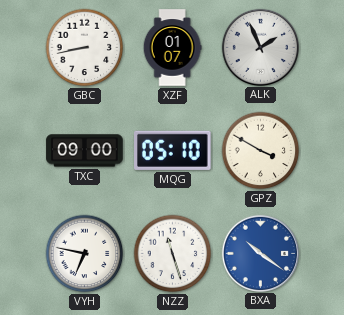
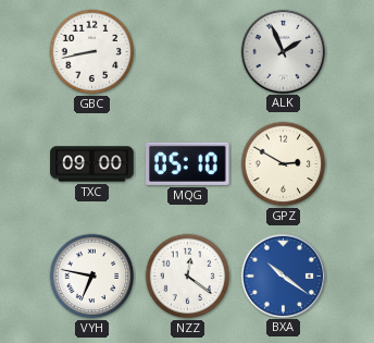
XZF: 01:07 -> none
GPZ: 3:50 -> 2:50
NZZ: 11:27 -> 12:21
